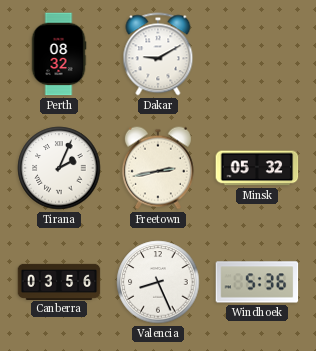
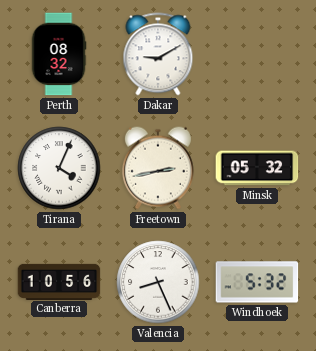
Tirana: 2:04 -> 4:04
Canberra: 03:56 -> 10:56
Windhoek: 5:36 -> 5:32
